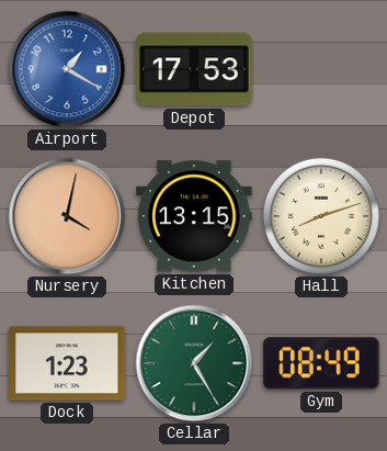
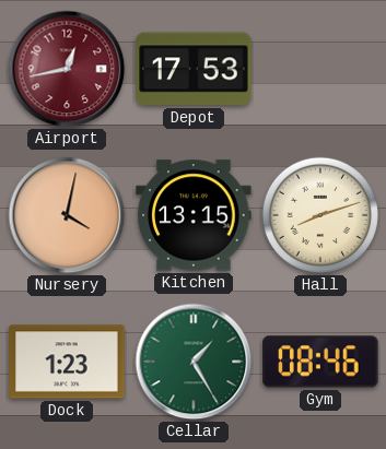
Airport: 1:20 -> 12:43
Airport dial: blue -> burgundy
Gym: 08:49 -> 08:46
